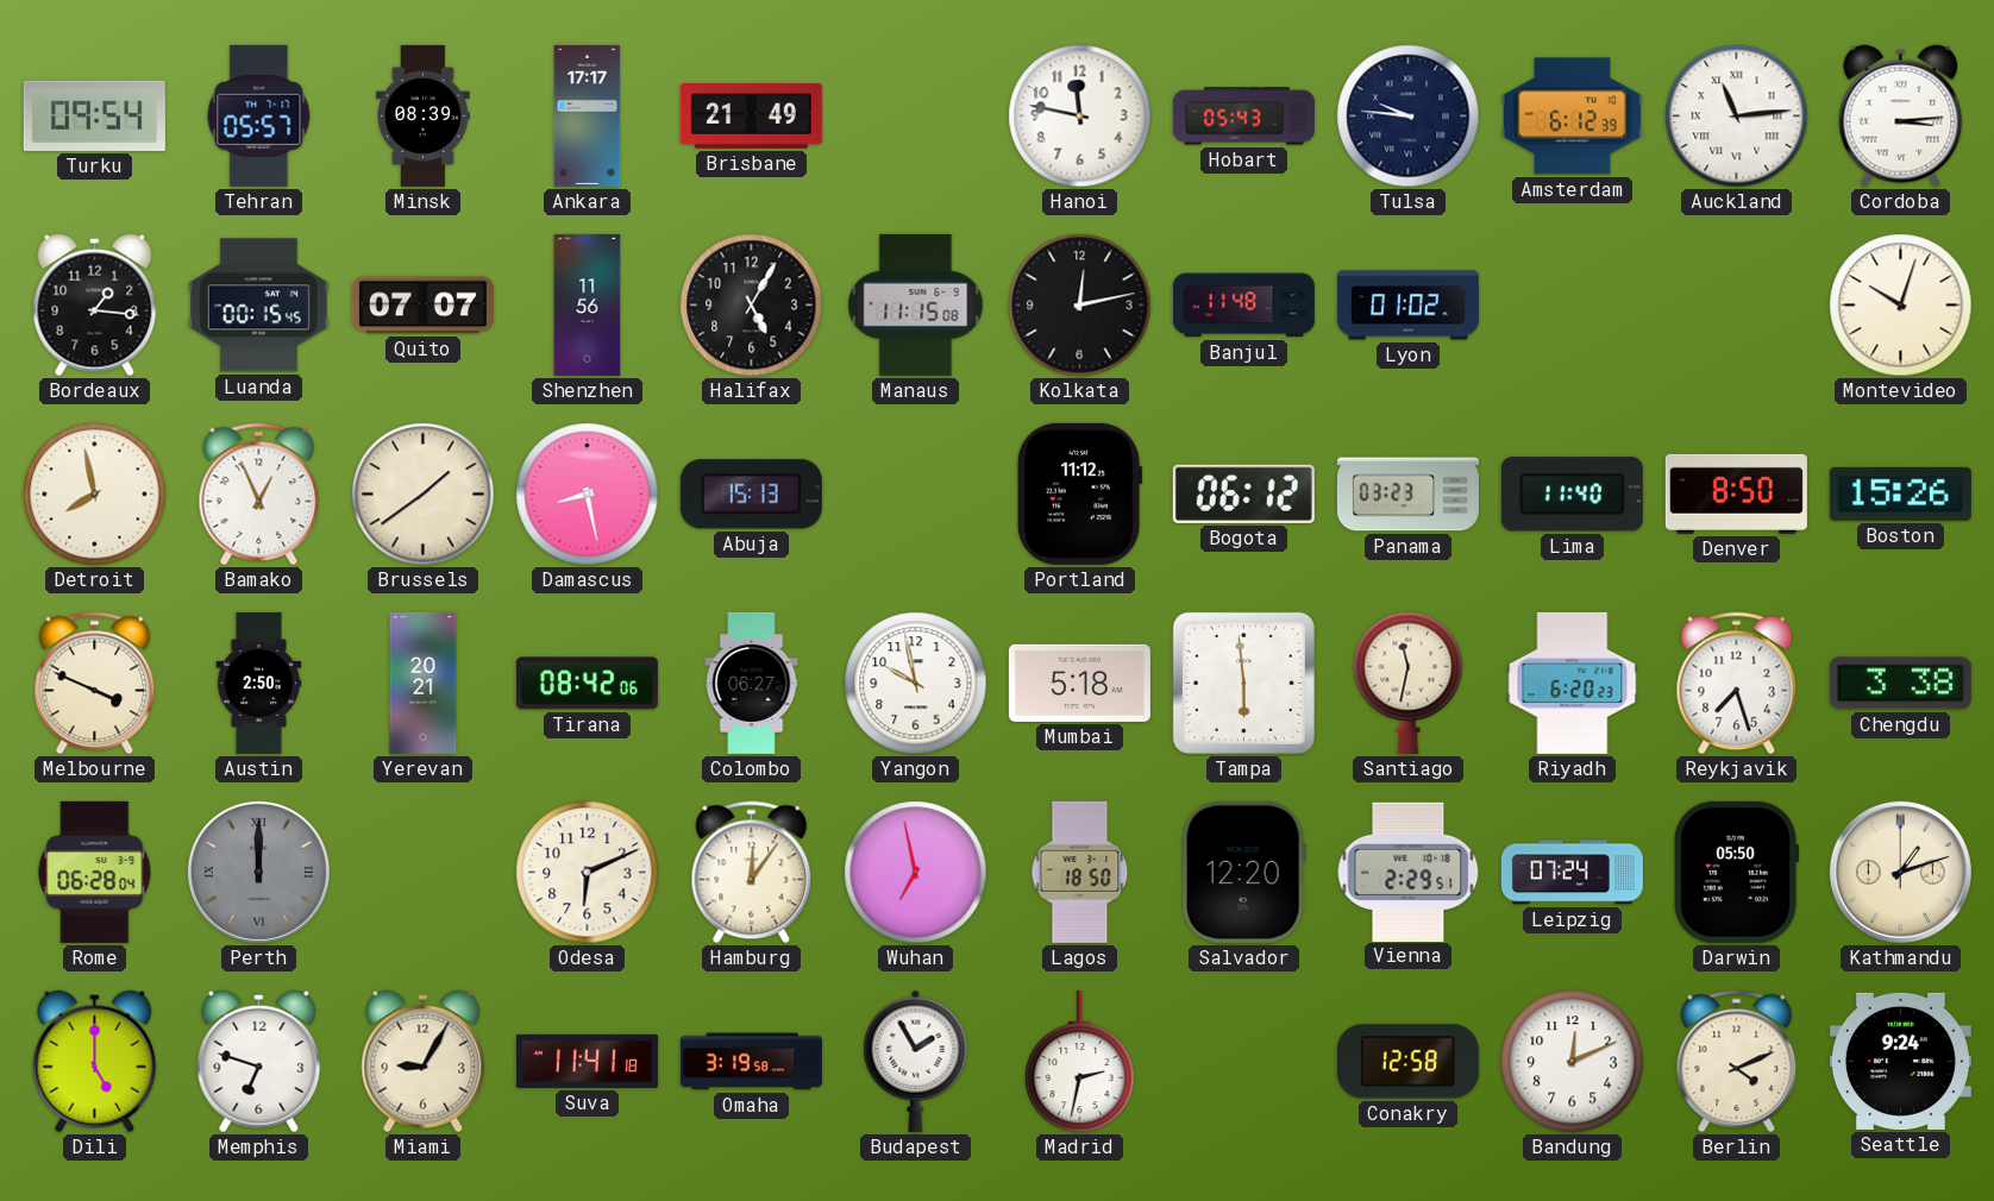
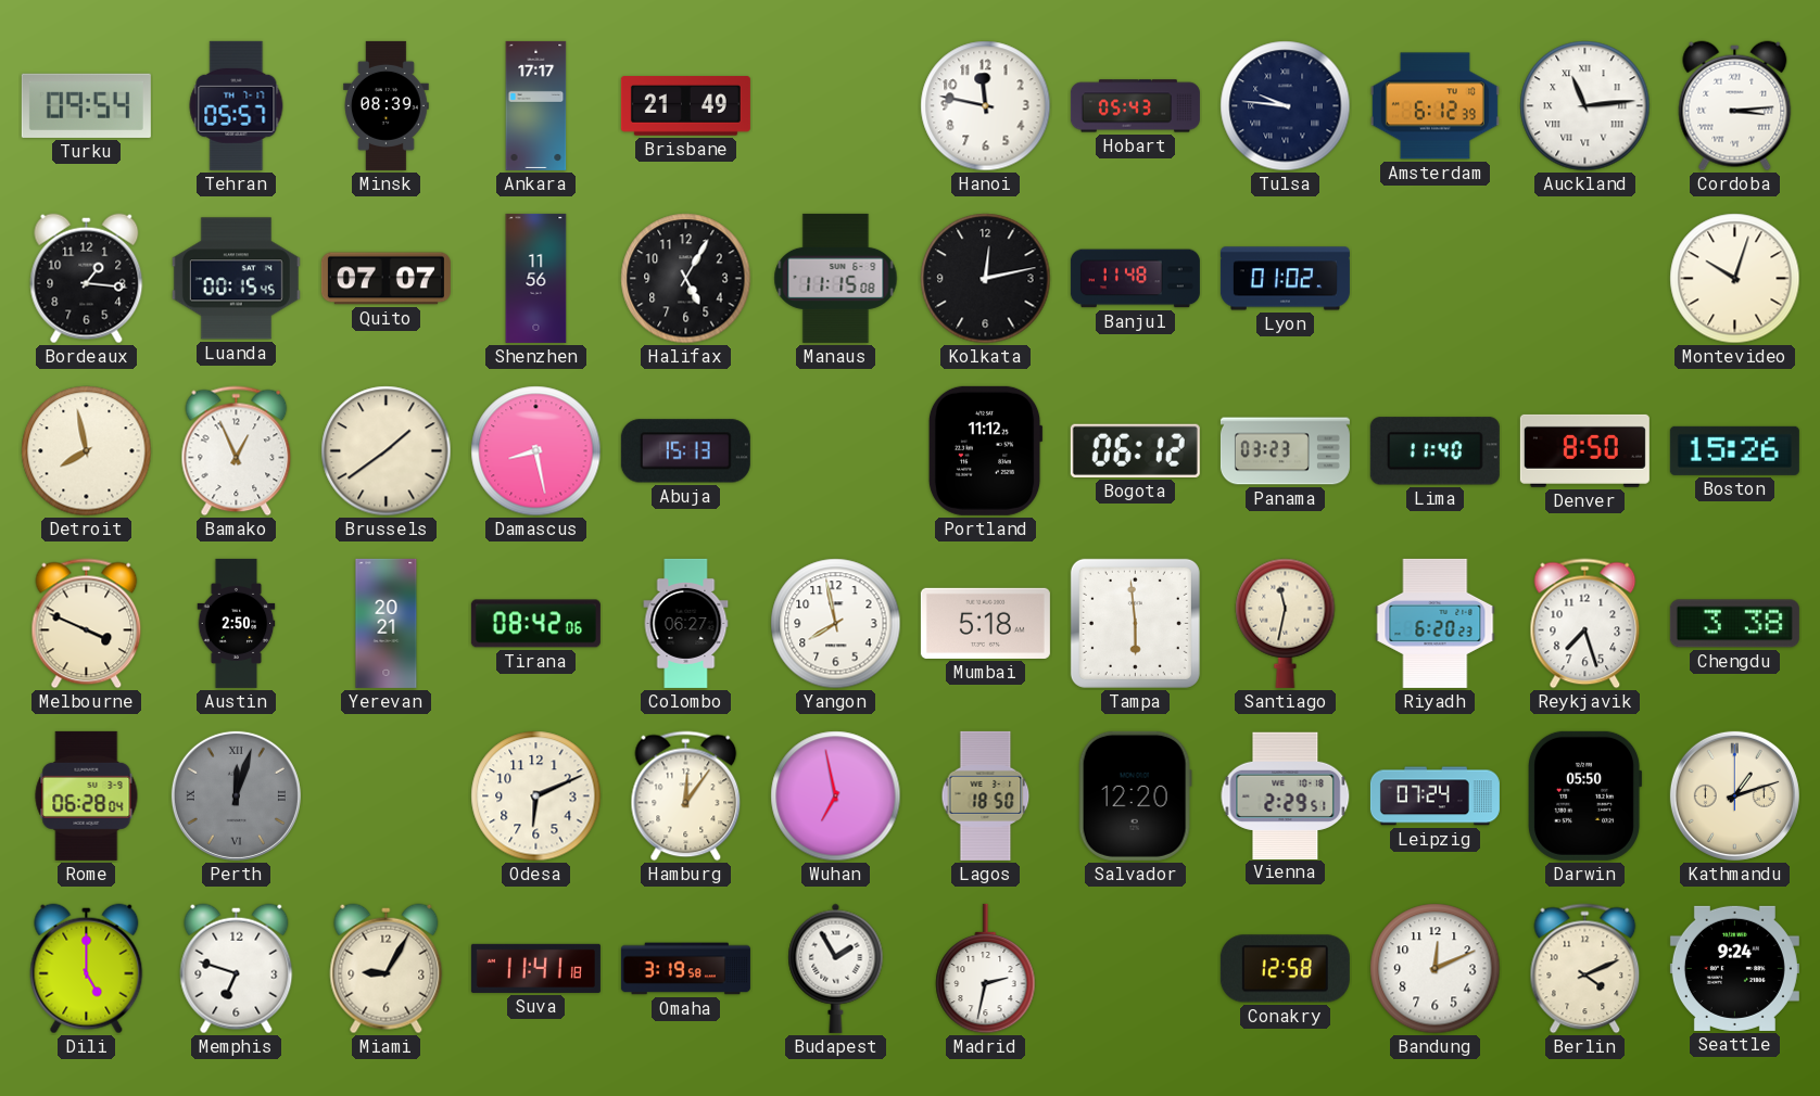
Yangon: 9:58 -> 7:58
Perth: 12:00 -> 12:03
